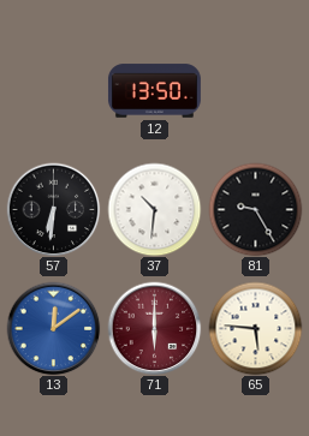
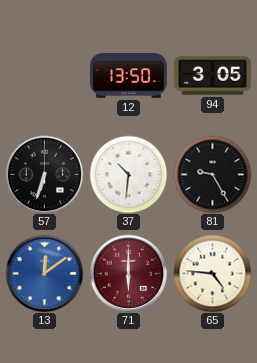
94: none -> 3:05
57: 6:31 -> 6:33
65: 5:46 -> 4:46
